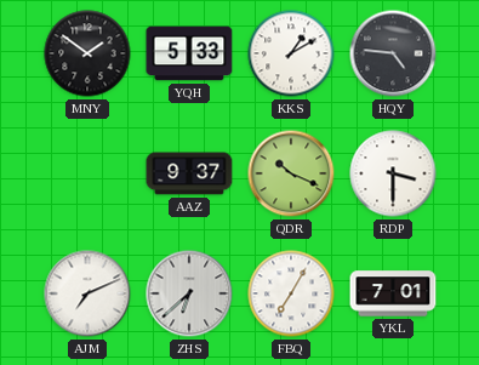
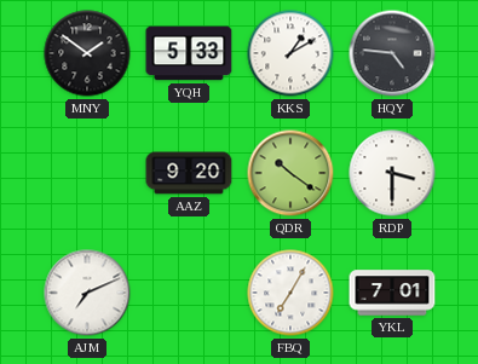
AAZ: 9:37 -> 9:20
QDR: 10:19 -> 10:21
ZHS: 6:38 -> none
